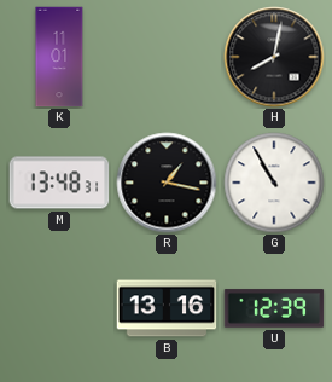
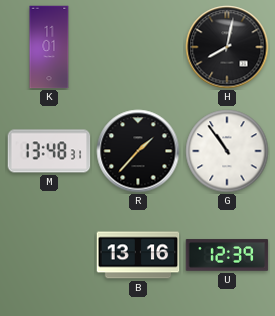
R: 1:17 -> 1:37
G: 10:55 -> 10:54
